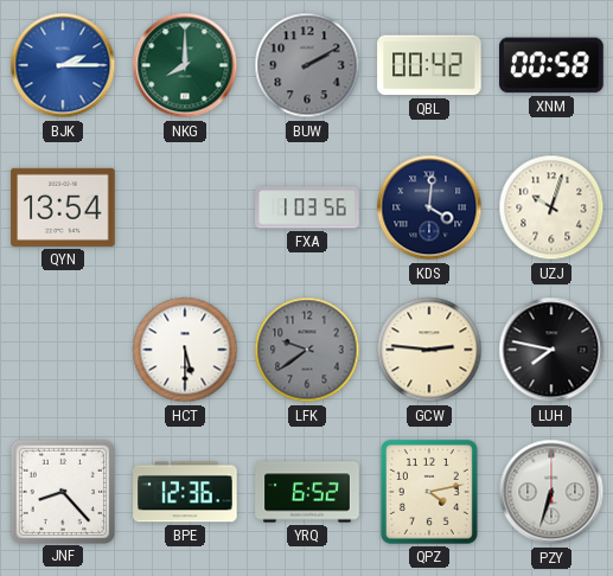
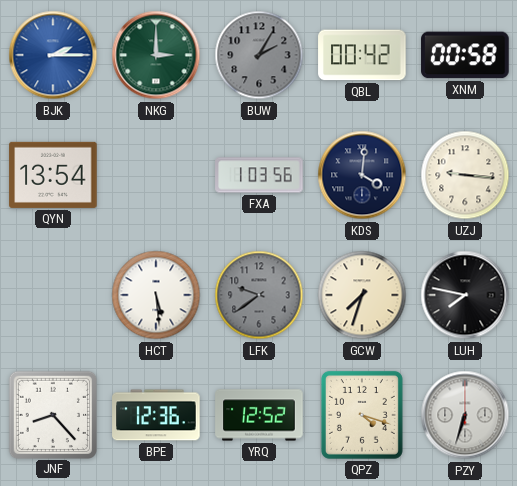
NKG: 8:00 -> 3:00
BUW: 2:10 -> 2:05
UZJ: 10:03 -> 9:16
HCT: 5:30 -> 5:29
GCW: 2:46 -> 7:33
YRQ: 6:52 -> 12:52
QPZ: 4:13 -> 4:18
